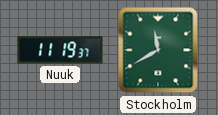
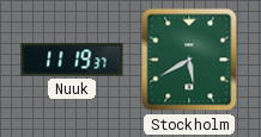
Stockholm: 11:40 -> 5:40
